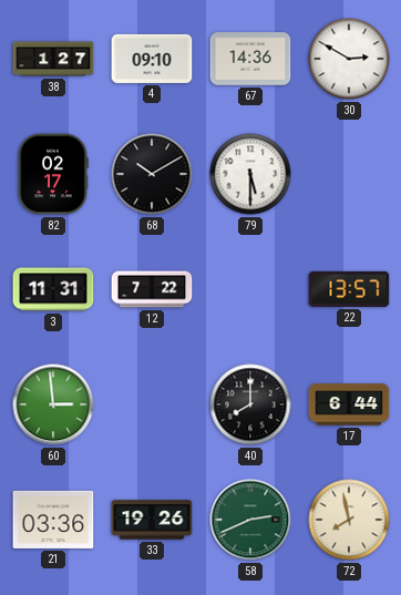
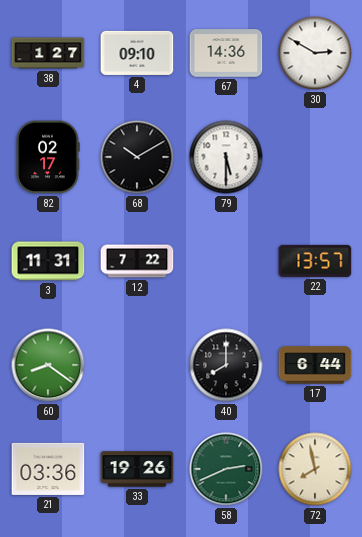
60: 2:59 -> 8:21
